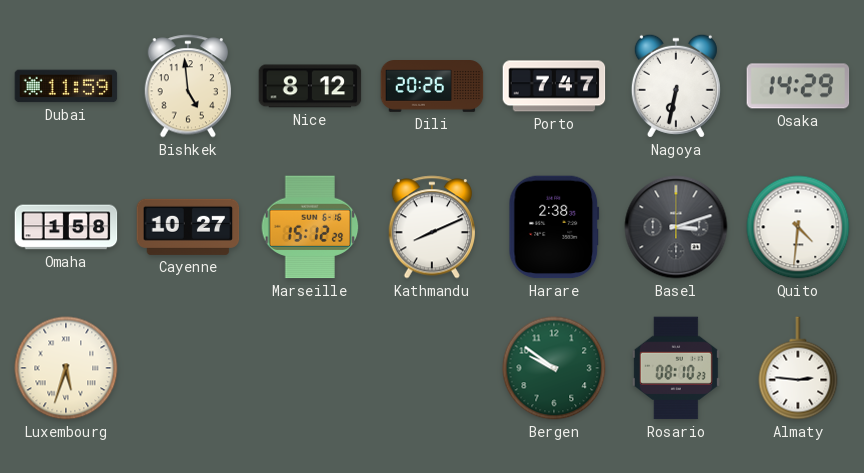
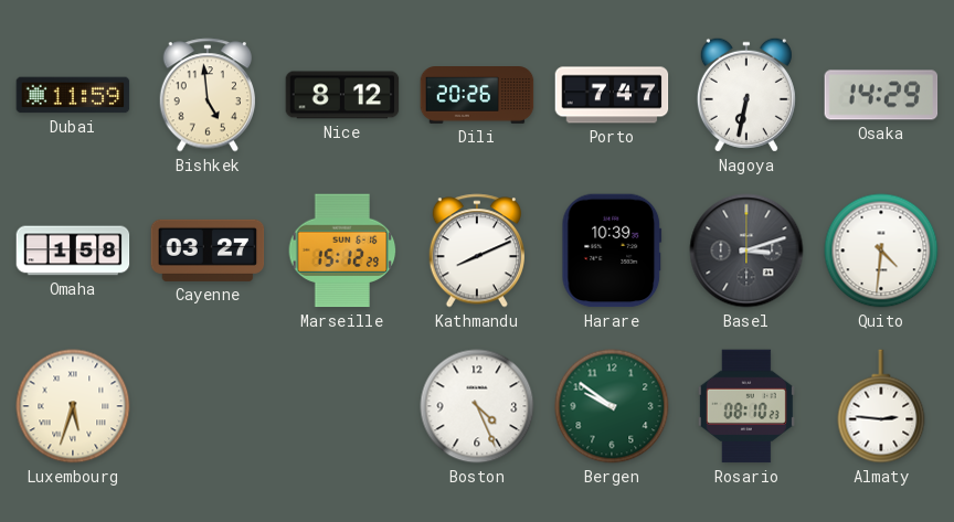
Cayenne: 10:27 -> 03:27
Harare: 2:38 -> 10:39
Boston: none -> 4:26
